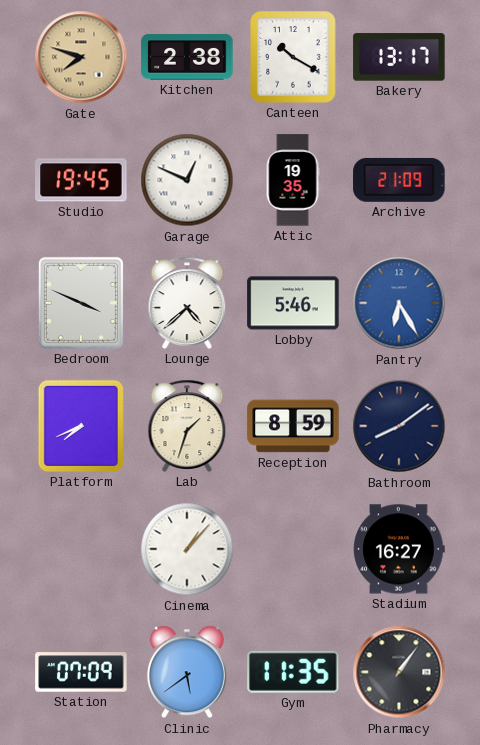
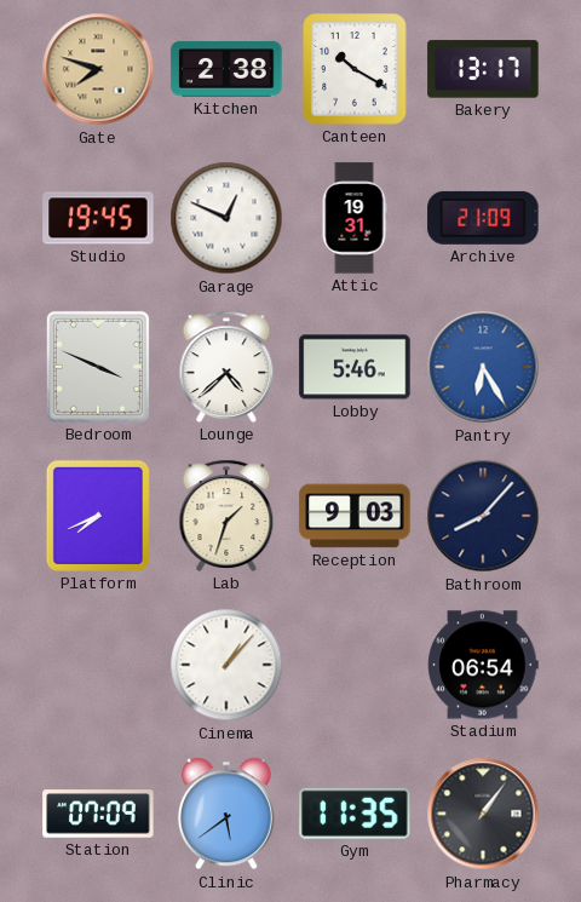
Attic: 19:35 -> 19:31
Reception: 8:59 -> 9:03
Bathroom: 8:09 -> 8:07
Stadium: 16:27 -> 06:54
